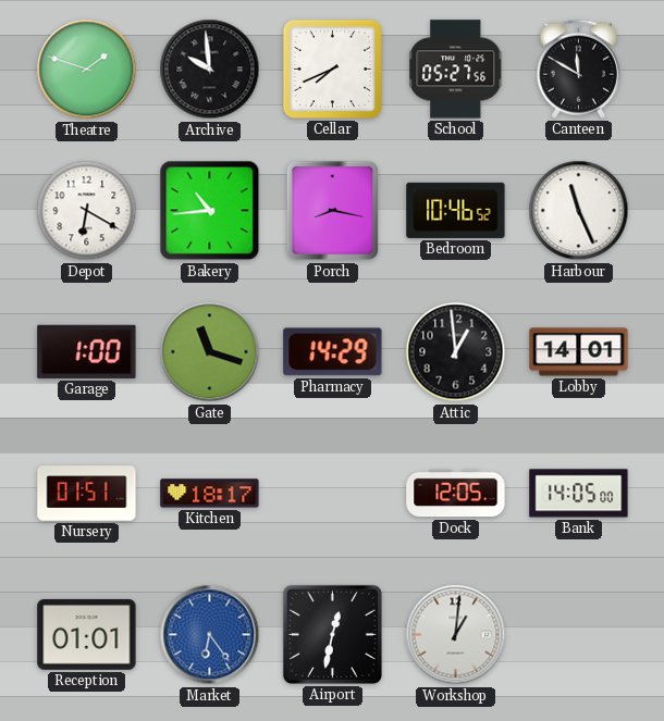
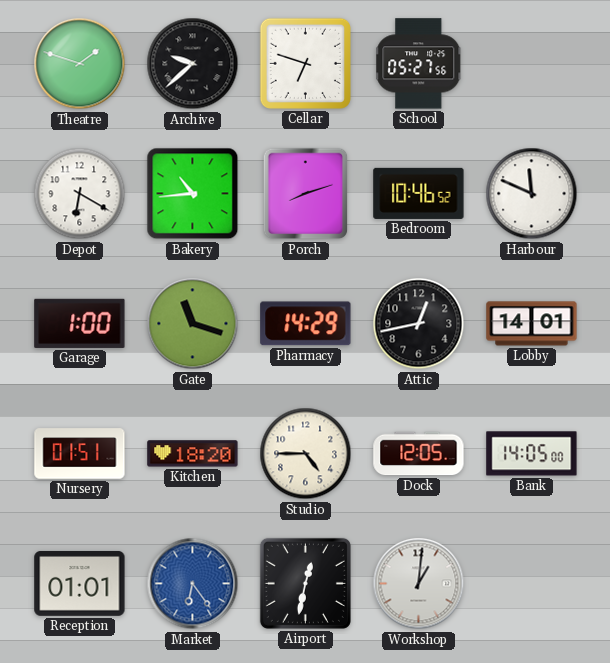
Archive: 9:59 -> 9:38
Cellar: 7:41 -> 6:48
Canteen: 11:50 -> none
Porch: 8:17 -> 8:12
Harbour: 11:26 -> 11:49
Attic: 12:59 -> 12:43
Kitchen: 18:17 -> 18:20
Studio: none -> 4:45
